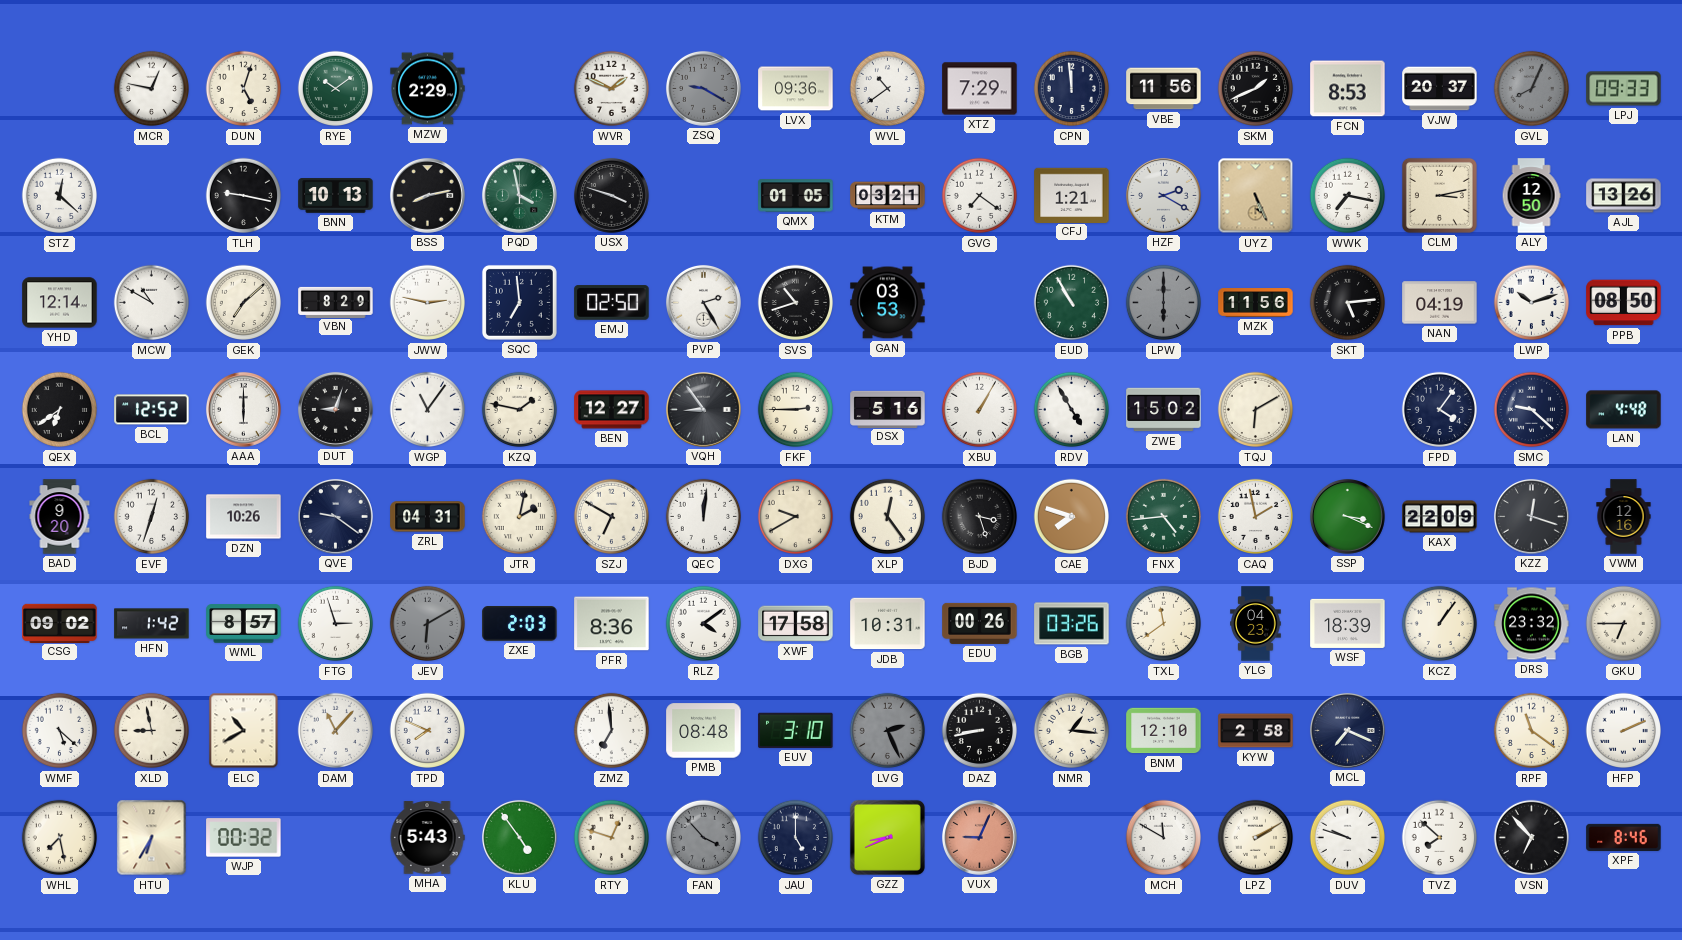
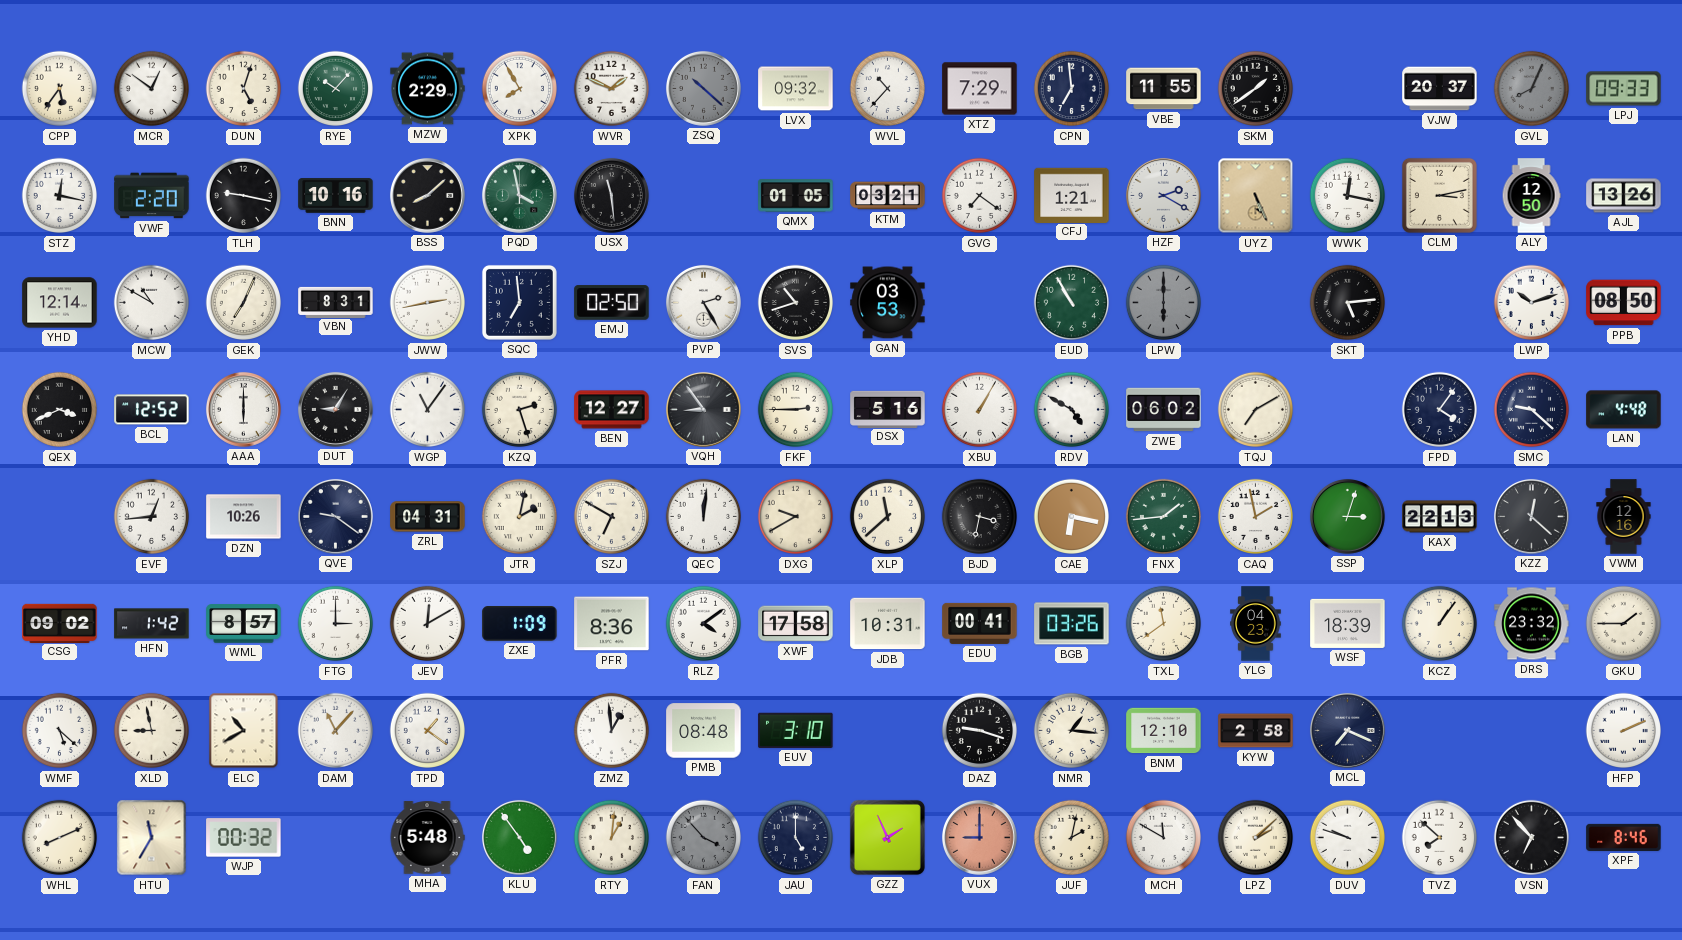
CPP: none -> 5:36
MCR: 12:47 -> 12:51
RYE: 10:09 -> 10:07
XPK: none -> 7:55
ZSQ: 9:20 -> 10:22
LVX: 09:36 -> 09:32
WVL: 10:39 -> 10:37
CPN: 11:59 -> 6:59
VBE: 11:56 -> 11:55
SKM: 1:41 -> 1:39
FCN: 8:53 -> none
STZ: 12:22 -> 12:17
VWF: none -> 2:20
BNN: 10:13 -> 10:16
BSS: 8:13 -> 8:08
USX: 3:48 -> 11:29
WWK: 7:17 -> 12:17
GEK: 7:08 -> 7:04
VBN: 8:29 -> 8:31
JWW: 2:47 -> 2:43
MZK: 11:56 -> none
NAN: 04:19 -> none
QEX: 6:39 -> 3:41
DUT: 9:03 -> 9:05
KZQ: 1:47 -> 2:27
RDV: 4:55 -> 4:50
ZWE: 15:02 -> 06:02
TQJ: 6:10 -> 7:10
BAD: 9:20 -> none
EVF: 12:33 -> 12:44
XLP: 12:24 -> 11:38
BJD: 3:27 -> 3:32
CAE: 7:48 -> 6:17
FNX: 4:44 -> 1:44
SSP: 3:19 -> 3:03
KAX: 22:09 -> 22:13
KZZ: 12:18 -> 12:22
FTG: 2:57 -> 3:00
JEV: 6:10 -> 12:10
JEV dial: grey -> white
ZXE: 2:03 -> 1:09
EDU: 00:26 -> 00:41
GKU: 6:45 -> 1:45
TPD: 7:49 -> 1:21
ZMZ: 6:59 -> 12:59
LVG: 2:26 -> none
DAZ: 8:43 -> 9:18
RPF: 11:21 -> none
WHL: 7:28 -> 8:11
HTU: 6:35 -> 11:35
MHA: 5:43 -> 5:48
RTY: 12:48 -> 1:01
GZZ: 8:41 -> 1:56
VUX: 9:04 -> 9:00
JUF: none -> 2:02
LPZ: 2:10 -> 2:08
